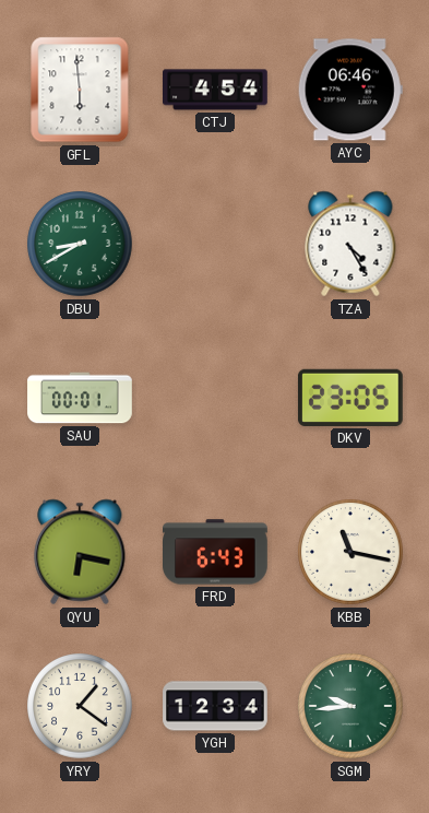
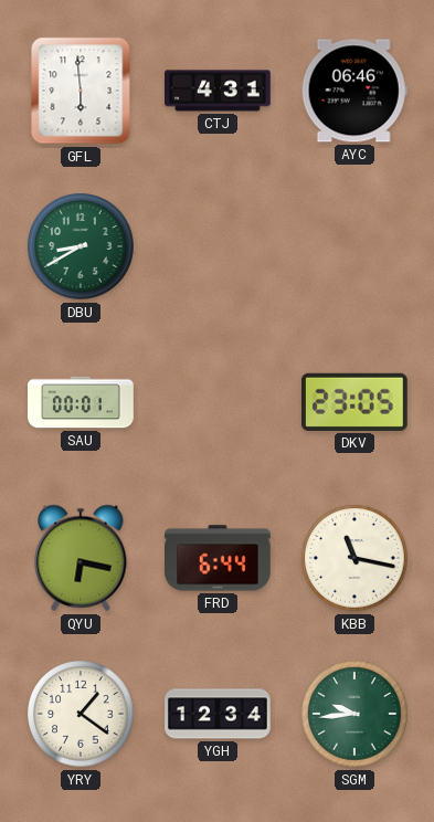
CTJ: 4:54 -> 4:31
TZA: 4:25 -> none
FRD: 6:43 -> 6:44
